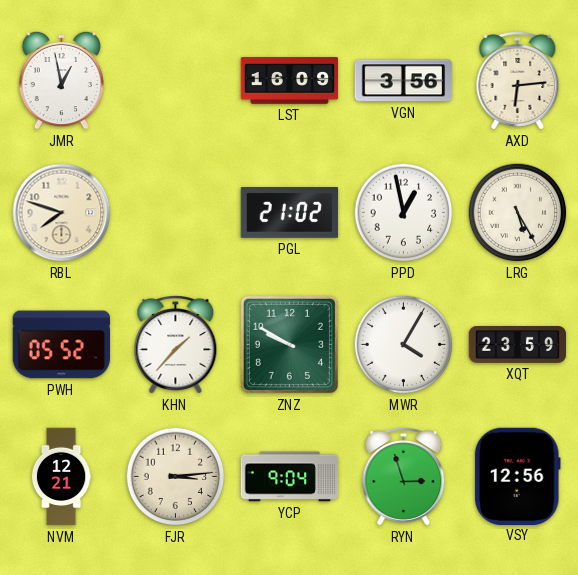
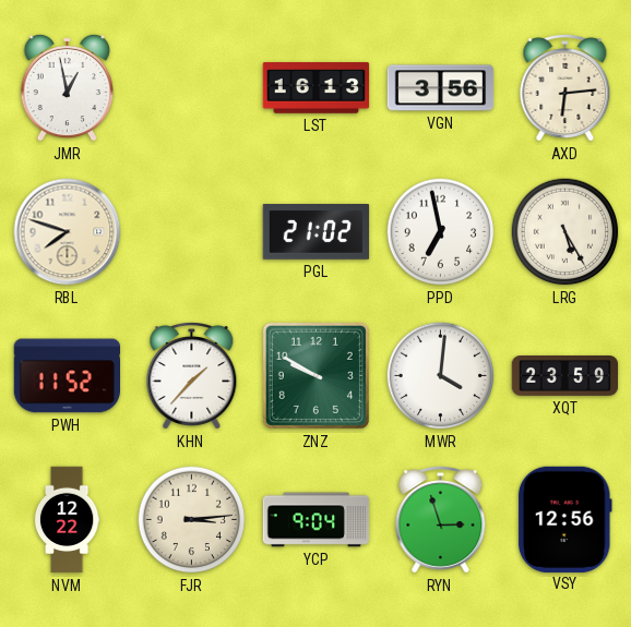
LST: 16:09 -> 16:13
PPD: 12:58 -> 6:58
PWH: 05:52 -> 11:52
MWR: 4:05 -> 4:01
NVM: 12:21 -> 12:22
